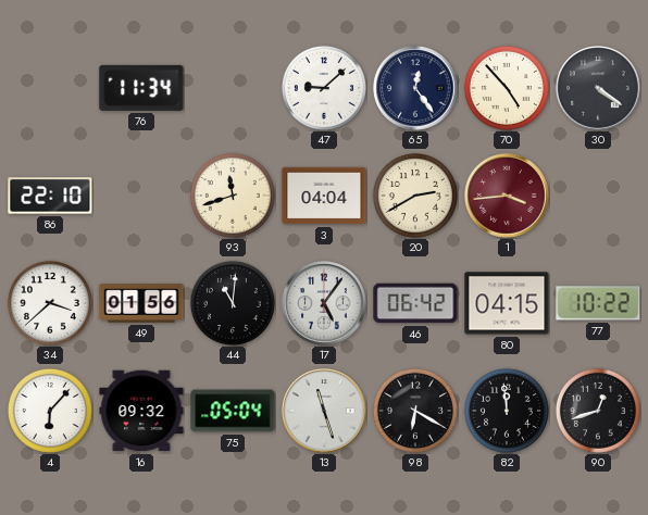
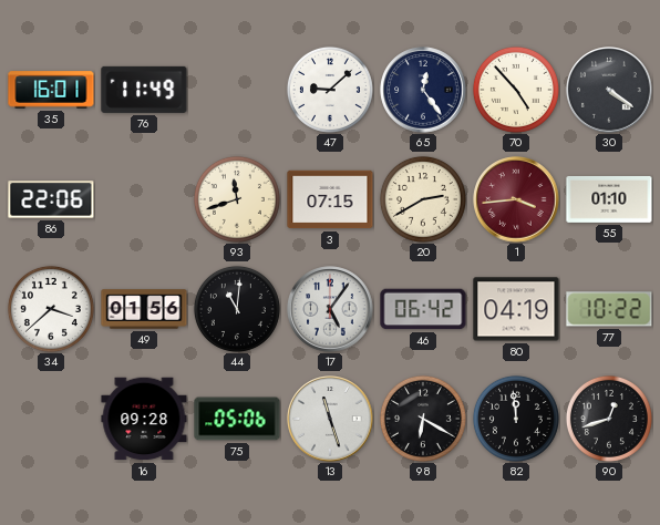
35: none -> 16:01
76: 11:34 -> 11:49
86: 22:10 -> 22:06
3: 04:04 -> 07:15
55: none -> 01:10
80: 04:15 -> 04:19
4: 6:07 -> none
16: 09:32 -> 09:28
75: 05:04 -> 05:06
